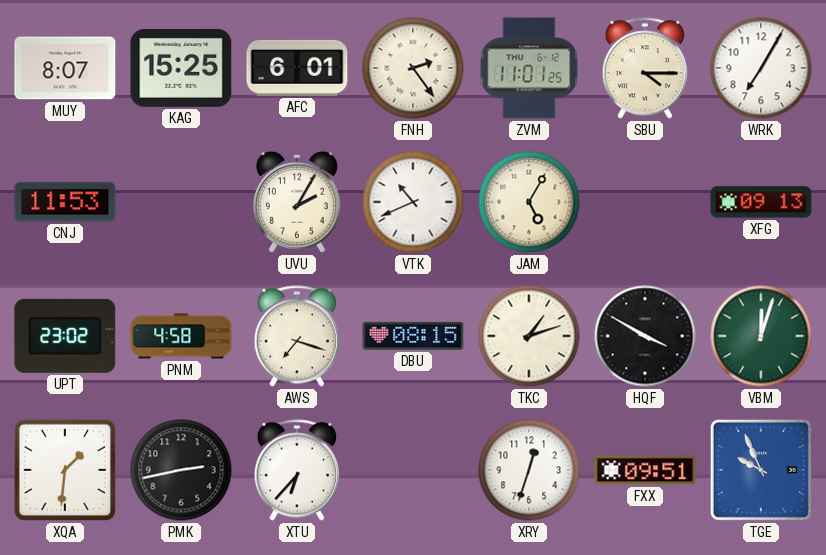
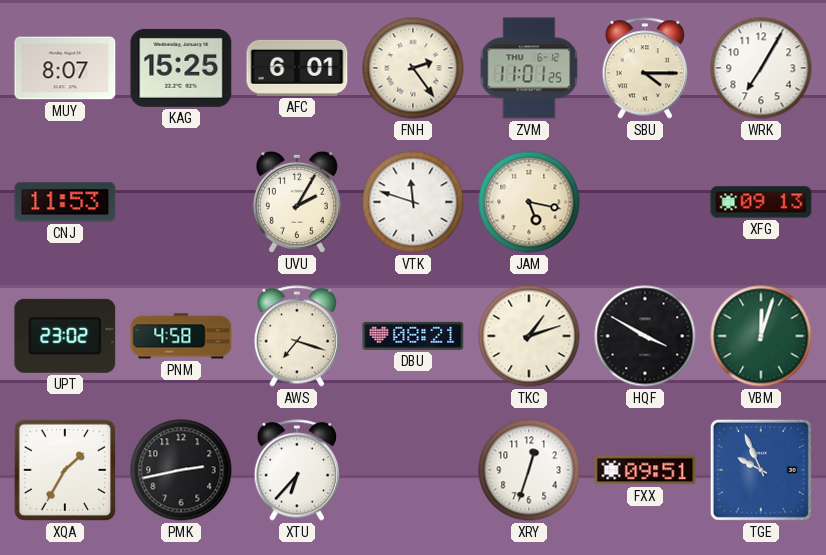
VTK: 10:41 -> 11:48
JAM: 5:05 -> 5:17
DBU: 08:15 -> 08:21
XQA: 1:31 -> 1:35
